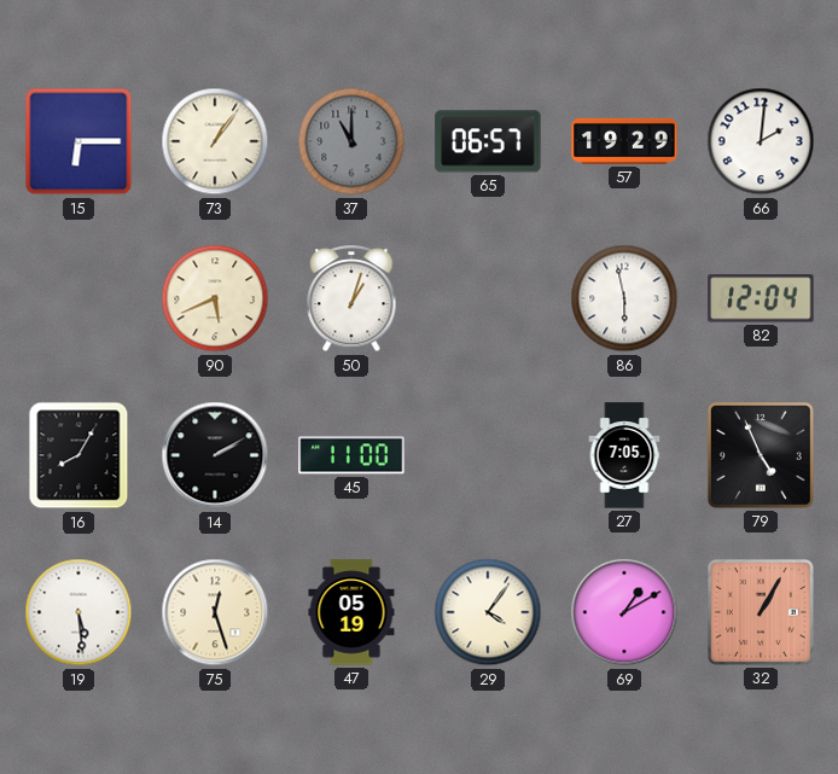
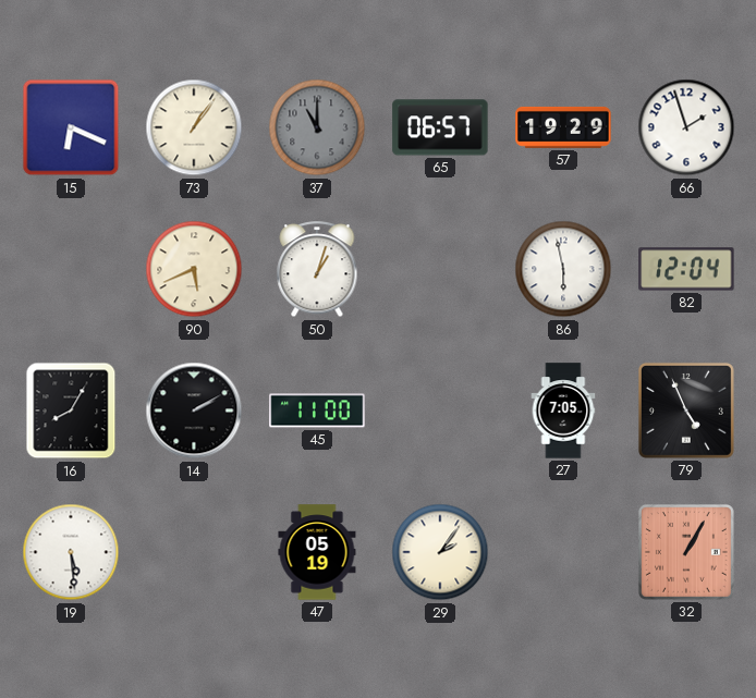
15: 6:15 -> 6:19
66: 2:01 -> 1:57
75: 12:27 -> none
29: 4:06 -> 2:06
69: 1:10 -> none
